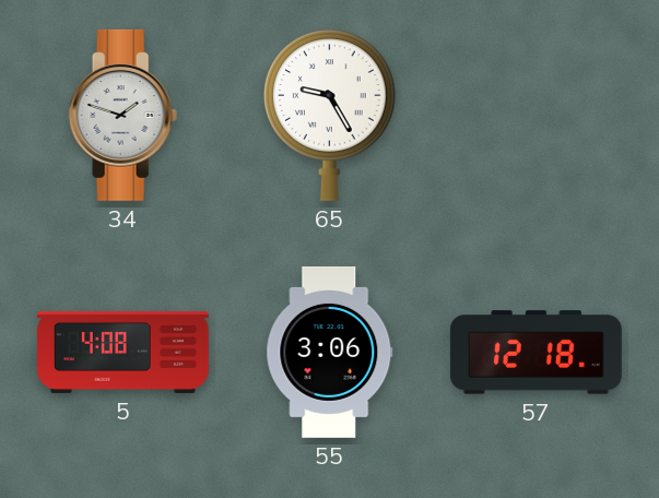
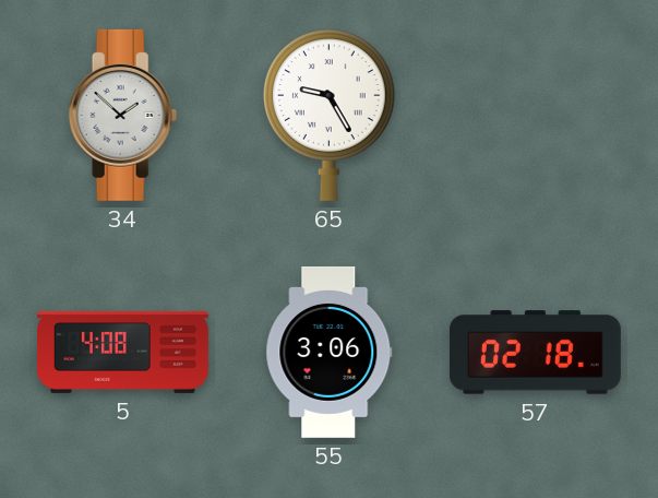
34: 1:48 -> 1:52
57: 12:18 -> 02:18
